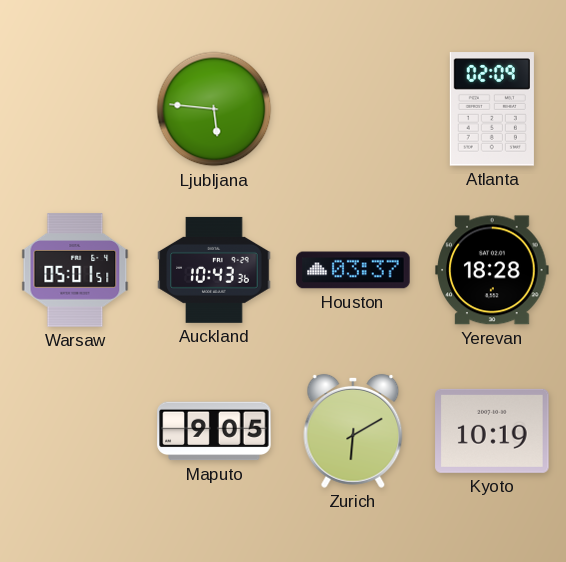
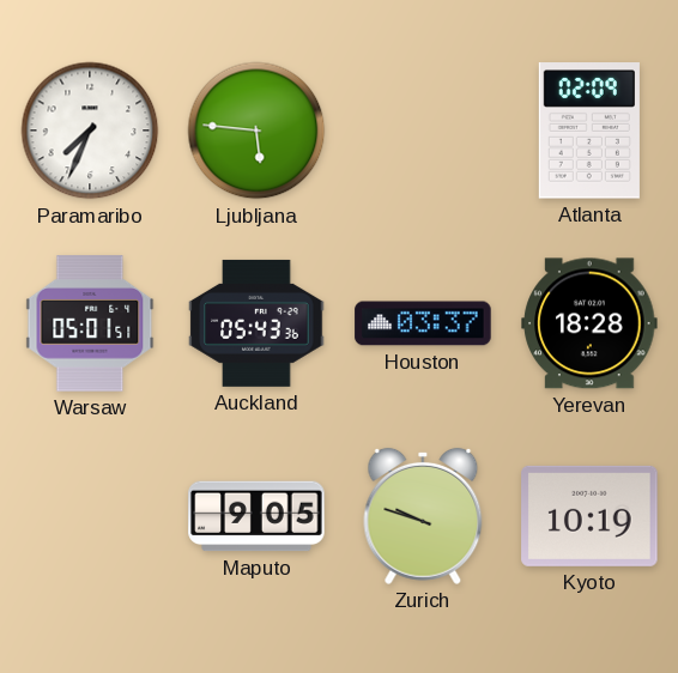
Paramaribo: none -> 7:34
Auckland: 10:43 -> 05:43
Zurich: 6:10 -> 9:48
